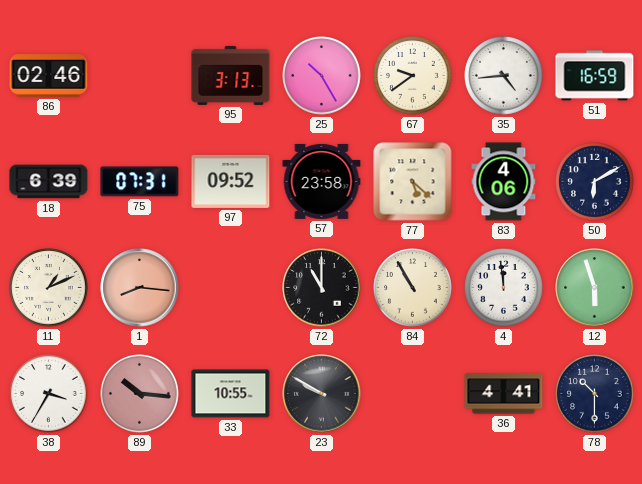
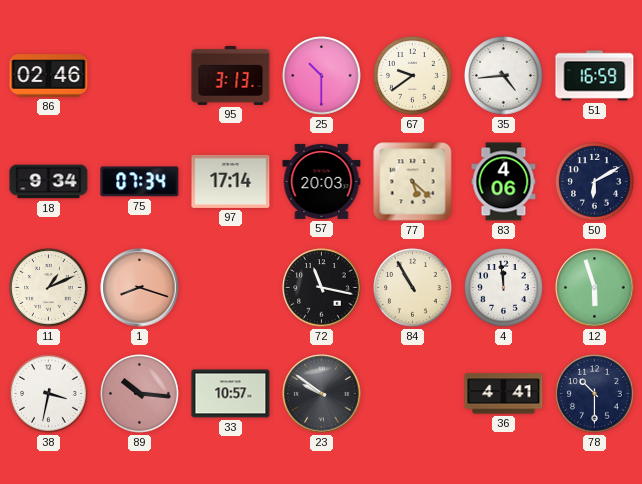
25: 10:25 -> 10:30
18: 6:39 -> 9:34
75: 07:31 -> 07:34
97: 09:52 -> 17:14
57: 23:58 -> 20:03
1: 8:16 -> 8:18
72: 11:00 -> 11:17
38: 3:35 -> 3:32
33: 10:55 -> 10:57
23: 9:50 -> 9:51
